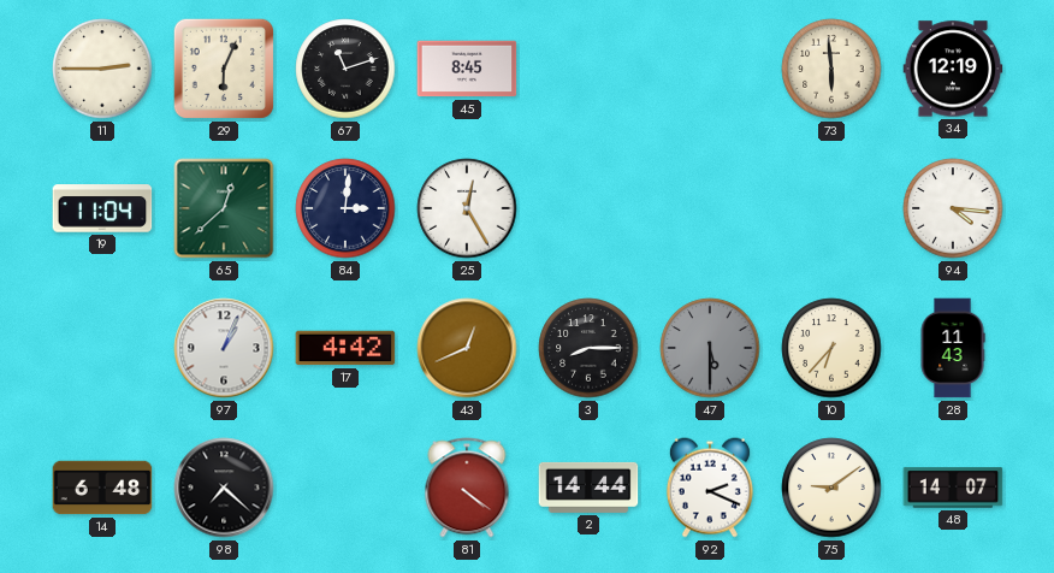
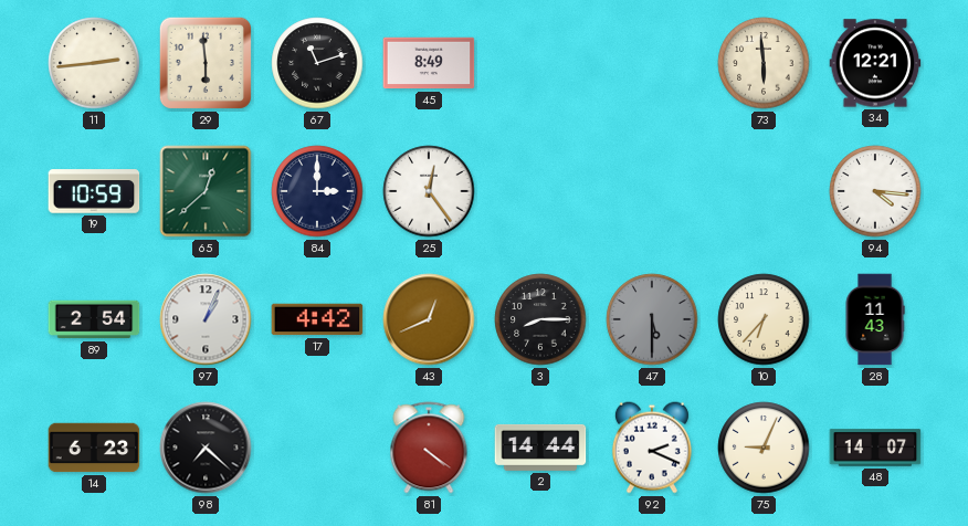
11: 2:45 -> 2:44
29: 6:04 -> 5:59
45: 8:45 -> 8:49
34: 12:19 -> 12:21
19: 11:04 -> 10:59
84: 3:01 -> 3:00
25: 12:25 -> 12:24
89: none -> 2:54
14: 6:48 -> 6:23
75: 9:09 -> 9:04
